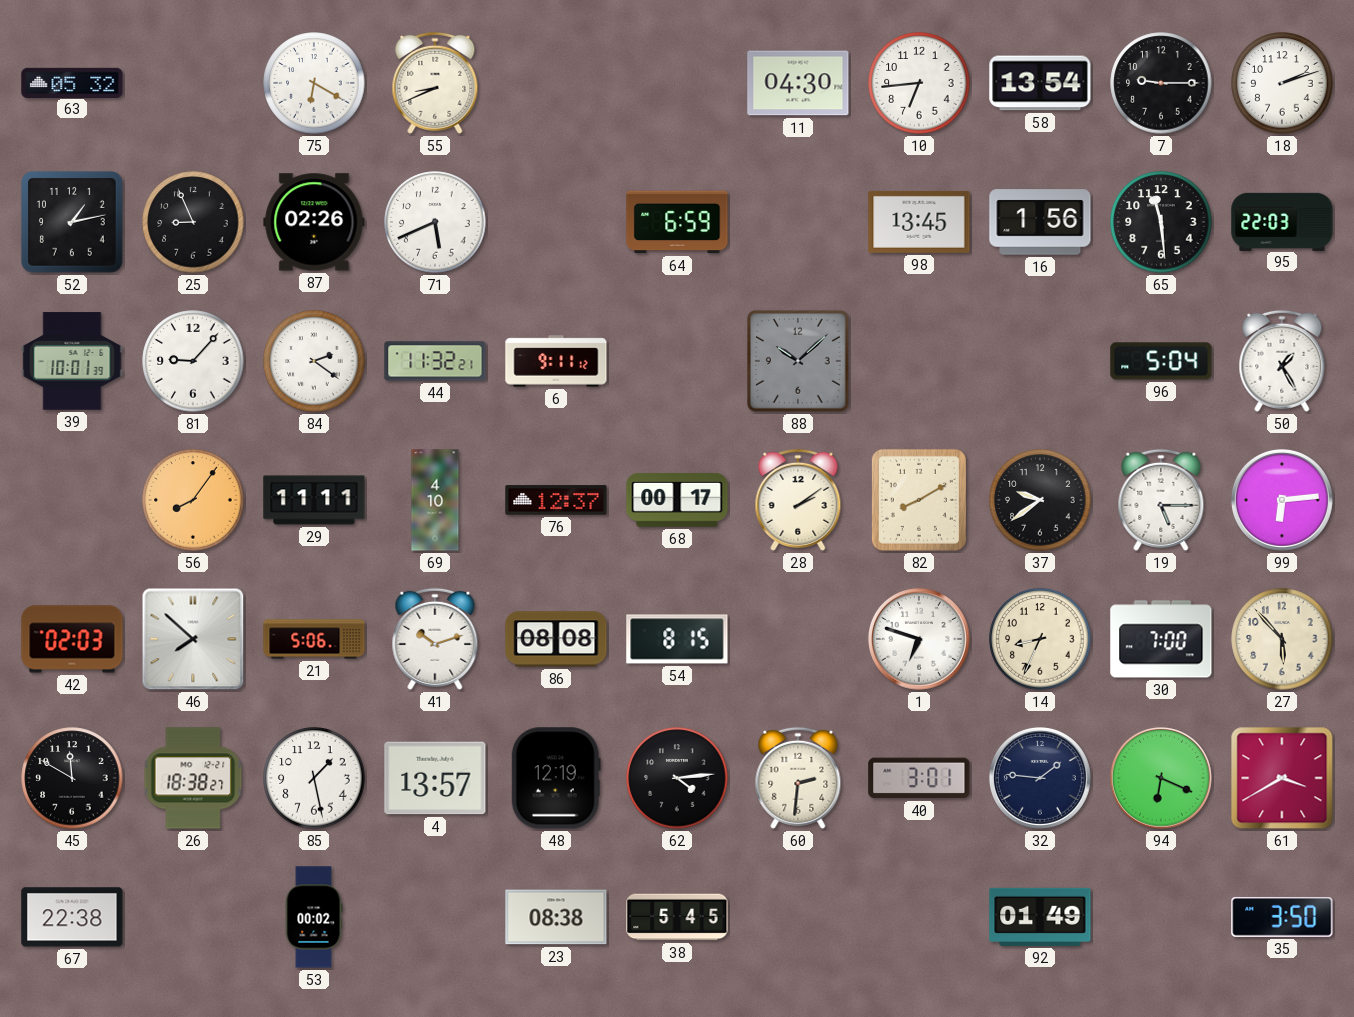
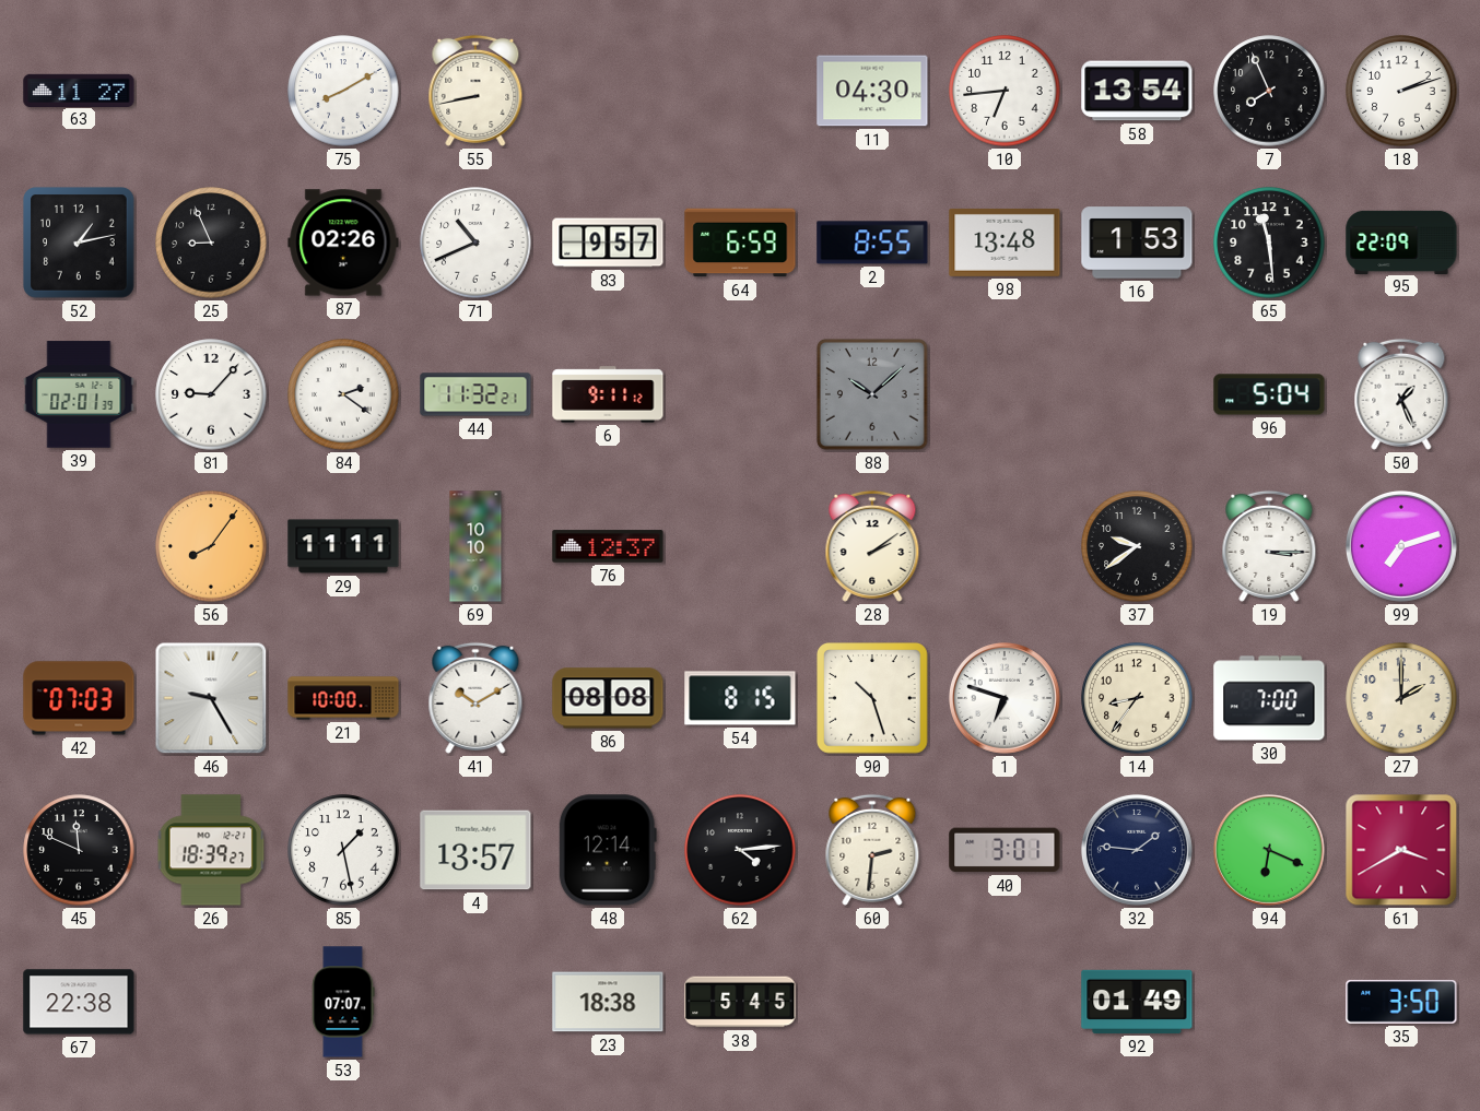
63: 05:32 -> 11:27
75: 6:20 -> 8:10
55: 8:41 -> 8:43
7: 9:15 -> 7:56
71: 5:41 -> 10:41
83: none -> 9:57
2: none -> 8:55
98: 13:45 -> 13:48
16: 1:56 -> 1:53
95: 22:03 -> 22:09
39: 10:01 -> 02:01
50: 1:25 -> 1:26
69: 4:10 -> 10:10
68: 00:17 -> none
82: 8:10 -> none
19: 5:15 -> 3:15
99: 6:14 -> 7:12
42: 02:03 -> 07:03
46: 7:52 -> 9:25
21: 5:06 -> 10:00
41: 10:12 -> 10:10
90: none -> 10:27
14: 8:34 -> 8:36
27: 5:53 -> 2:00
45: 11:50 -> 11:49
26: 18:38 -> 18:39
48: 12:19 -> 12:14
53: 00:02 -> 07:07
23: 08:38 -> 18:38
